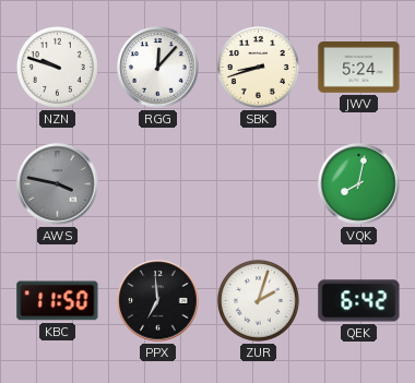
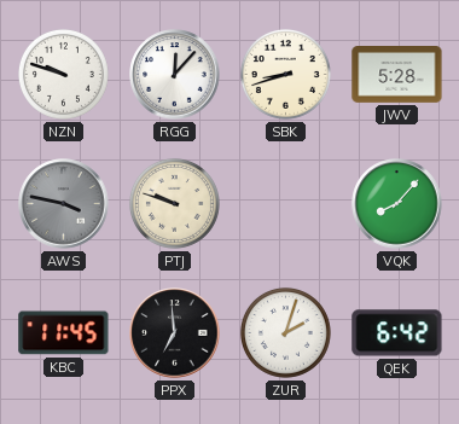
JWV: 5:24 -> 5:28
PTJ: none -> 9:48
VQK: 8:02 -> 8:07
KBC: 11:50 -> 11:45
